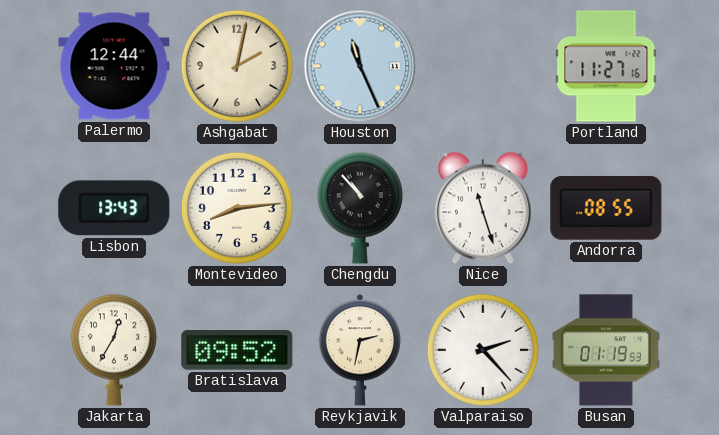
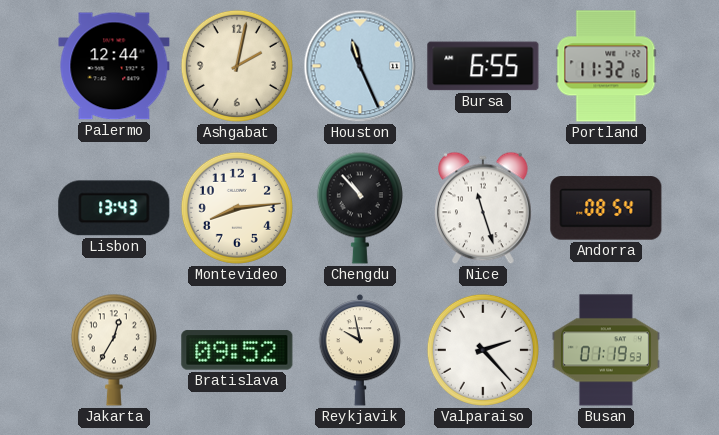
Bursa: none -> 6:55
Portland: 11:27 -> 11:32
Andorra: 08:55 -> 08:54
Reykjavik: 2:32 -> 9:58
